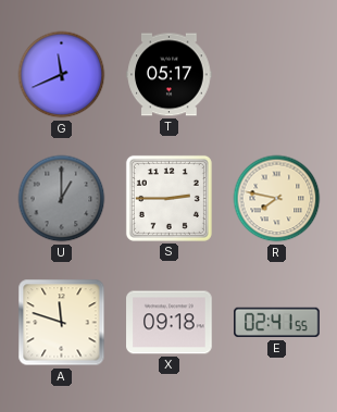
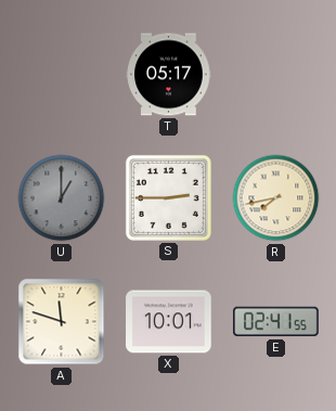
G: 11:41 -> none
R: 7:47 -> 7:43
X: 09:18 -> 10:01
